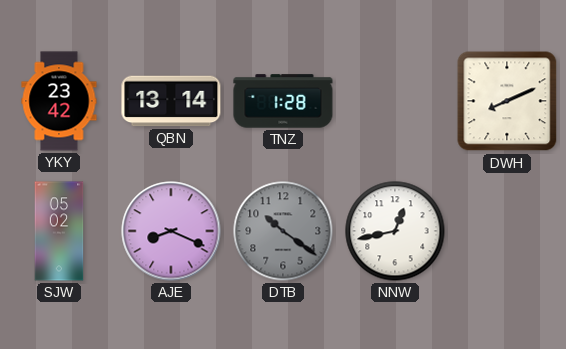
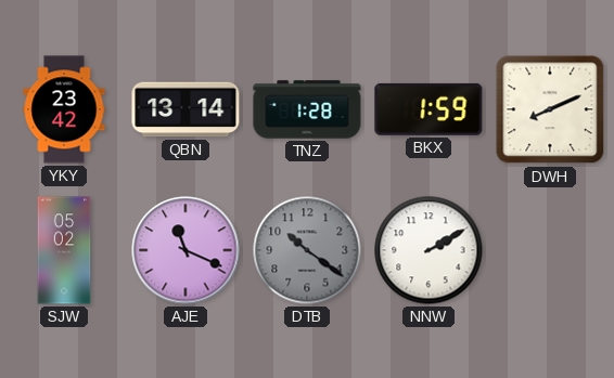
BKX: none -> 1:59
AJE: 8:19 -> 11:19
NNW: 12:43 -> 2:10
